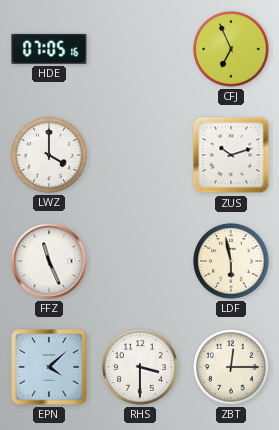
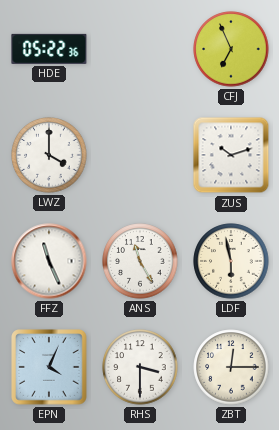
HDE: 07:05 -> 05:22
ANS: none -> 11:25
EPN: 4:08 -> 4:04
